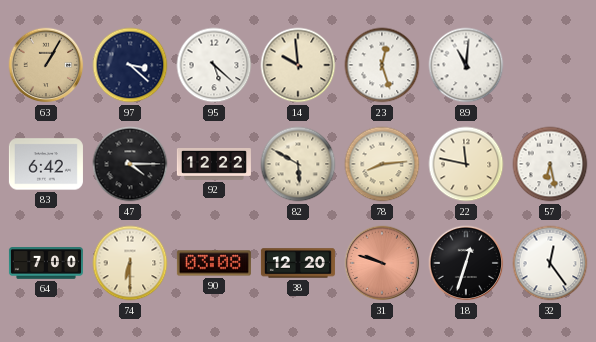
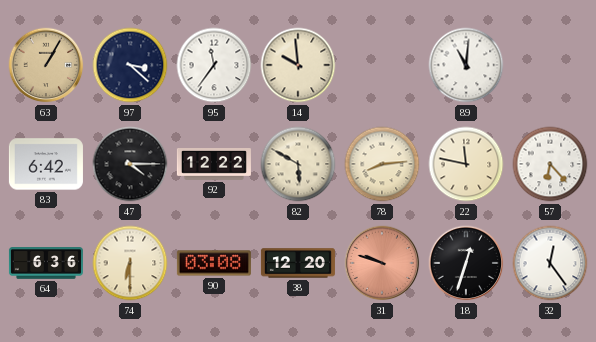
95: 5:22 -> 11:36
23: 12:27 -> none
57: 6:28 -> 6:23
64: 7:00 -> 6:36
